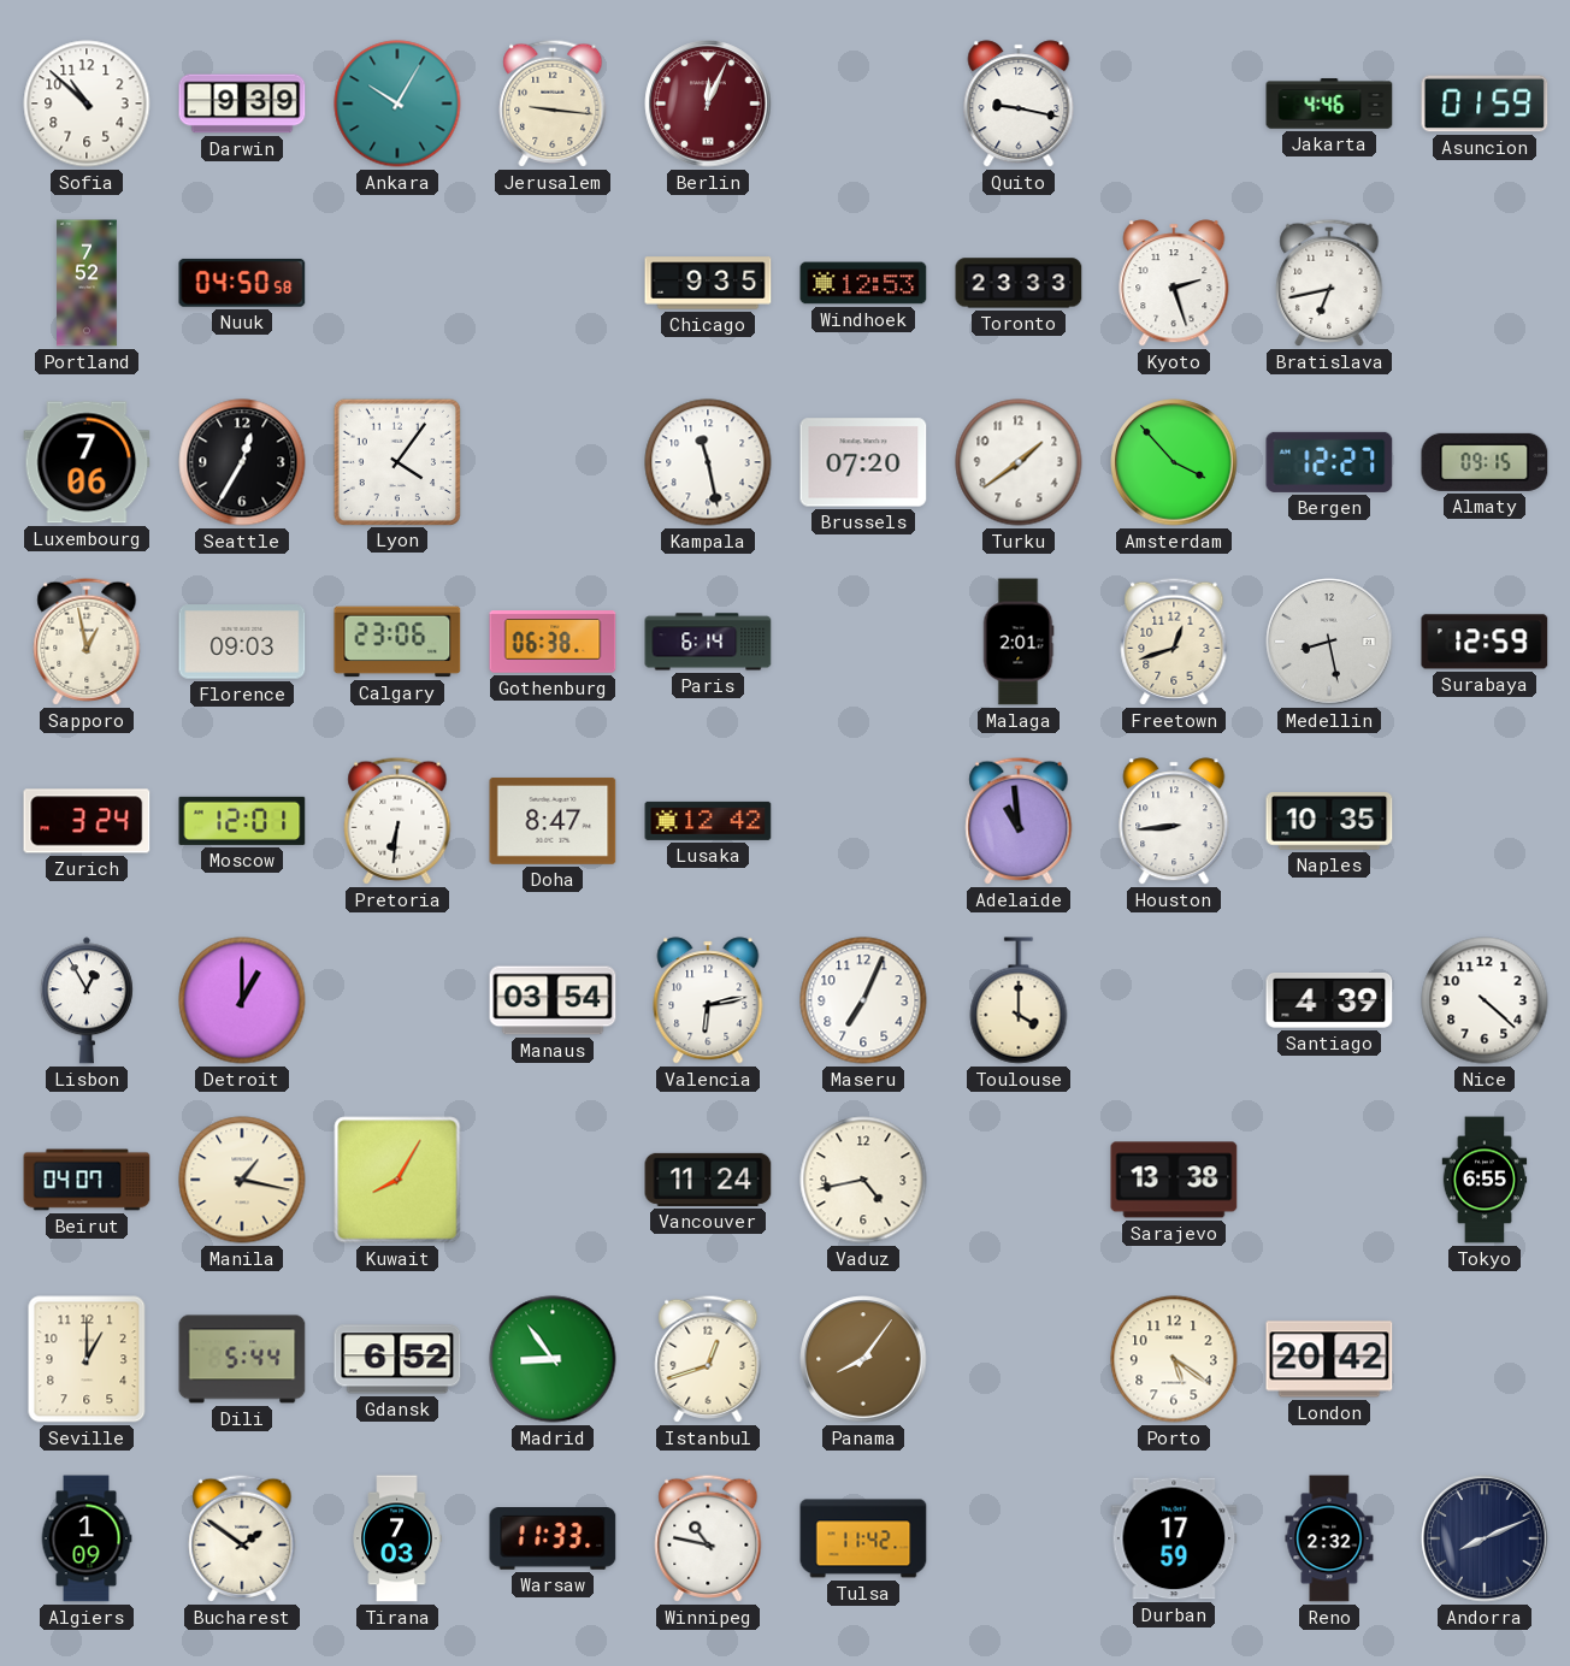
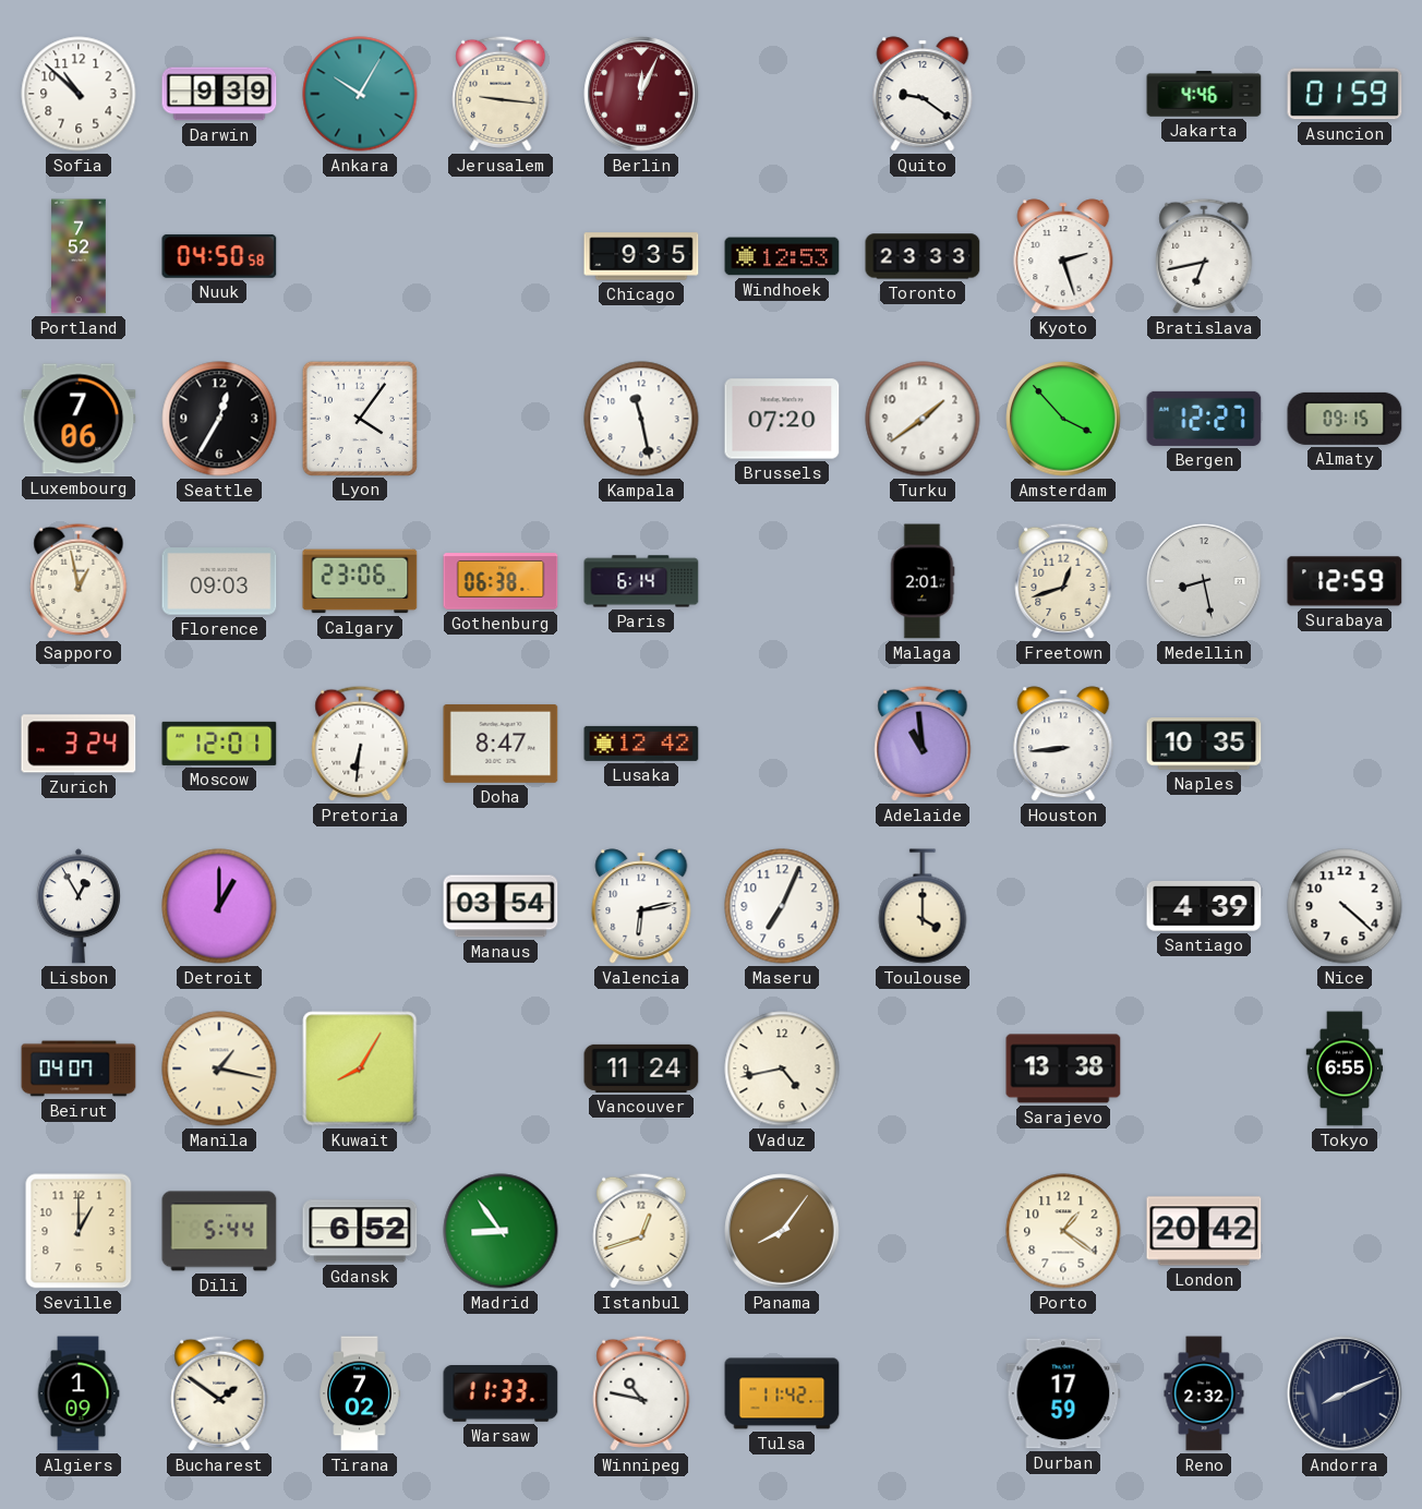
Quito: 9:17 -> 9:21
Porto: 5:21 -> 1:21
Tirana: 7:03 -> 7:02
